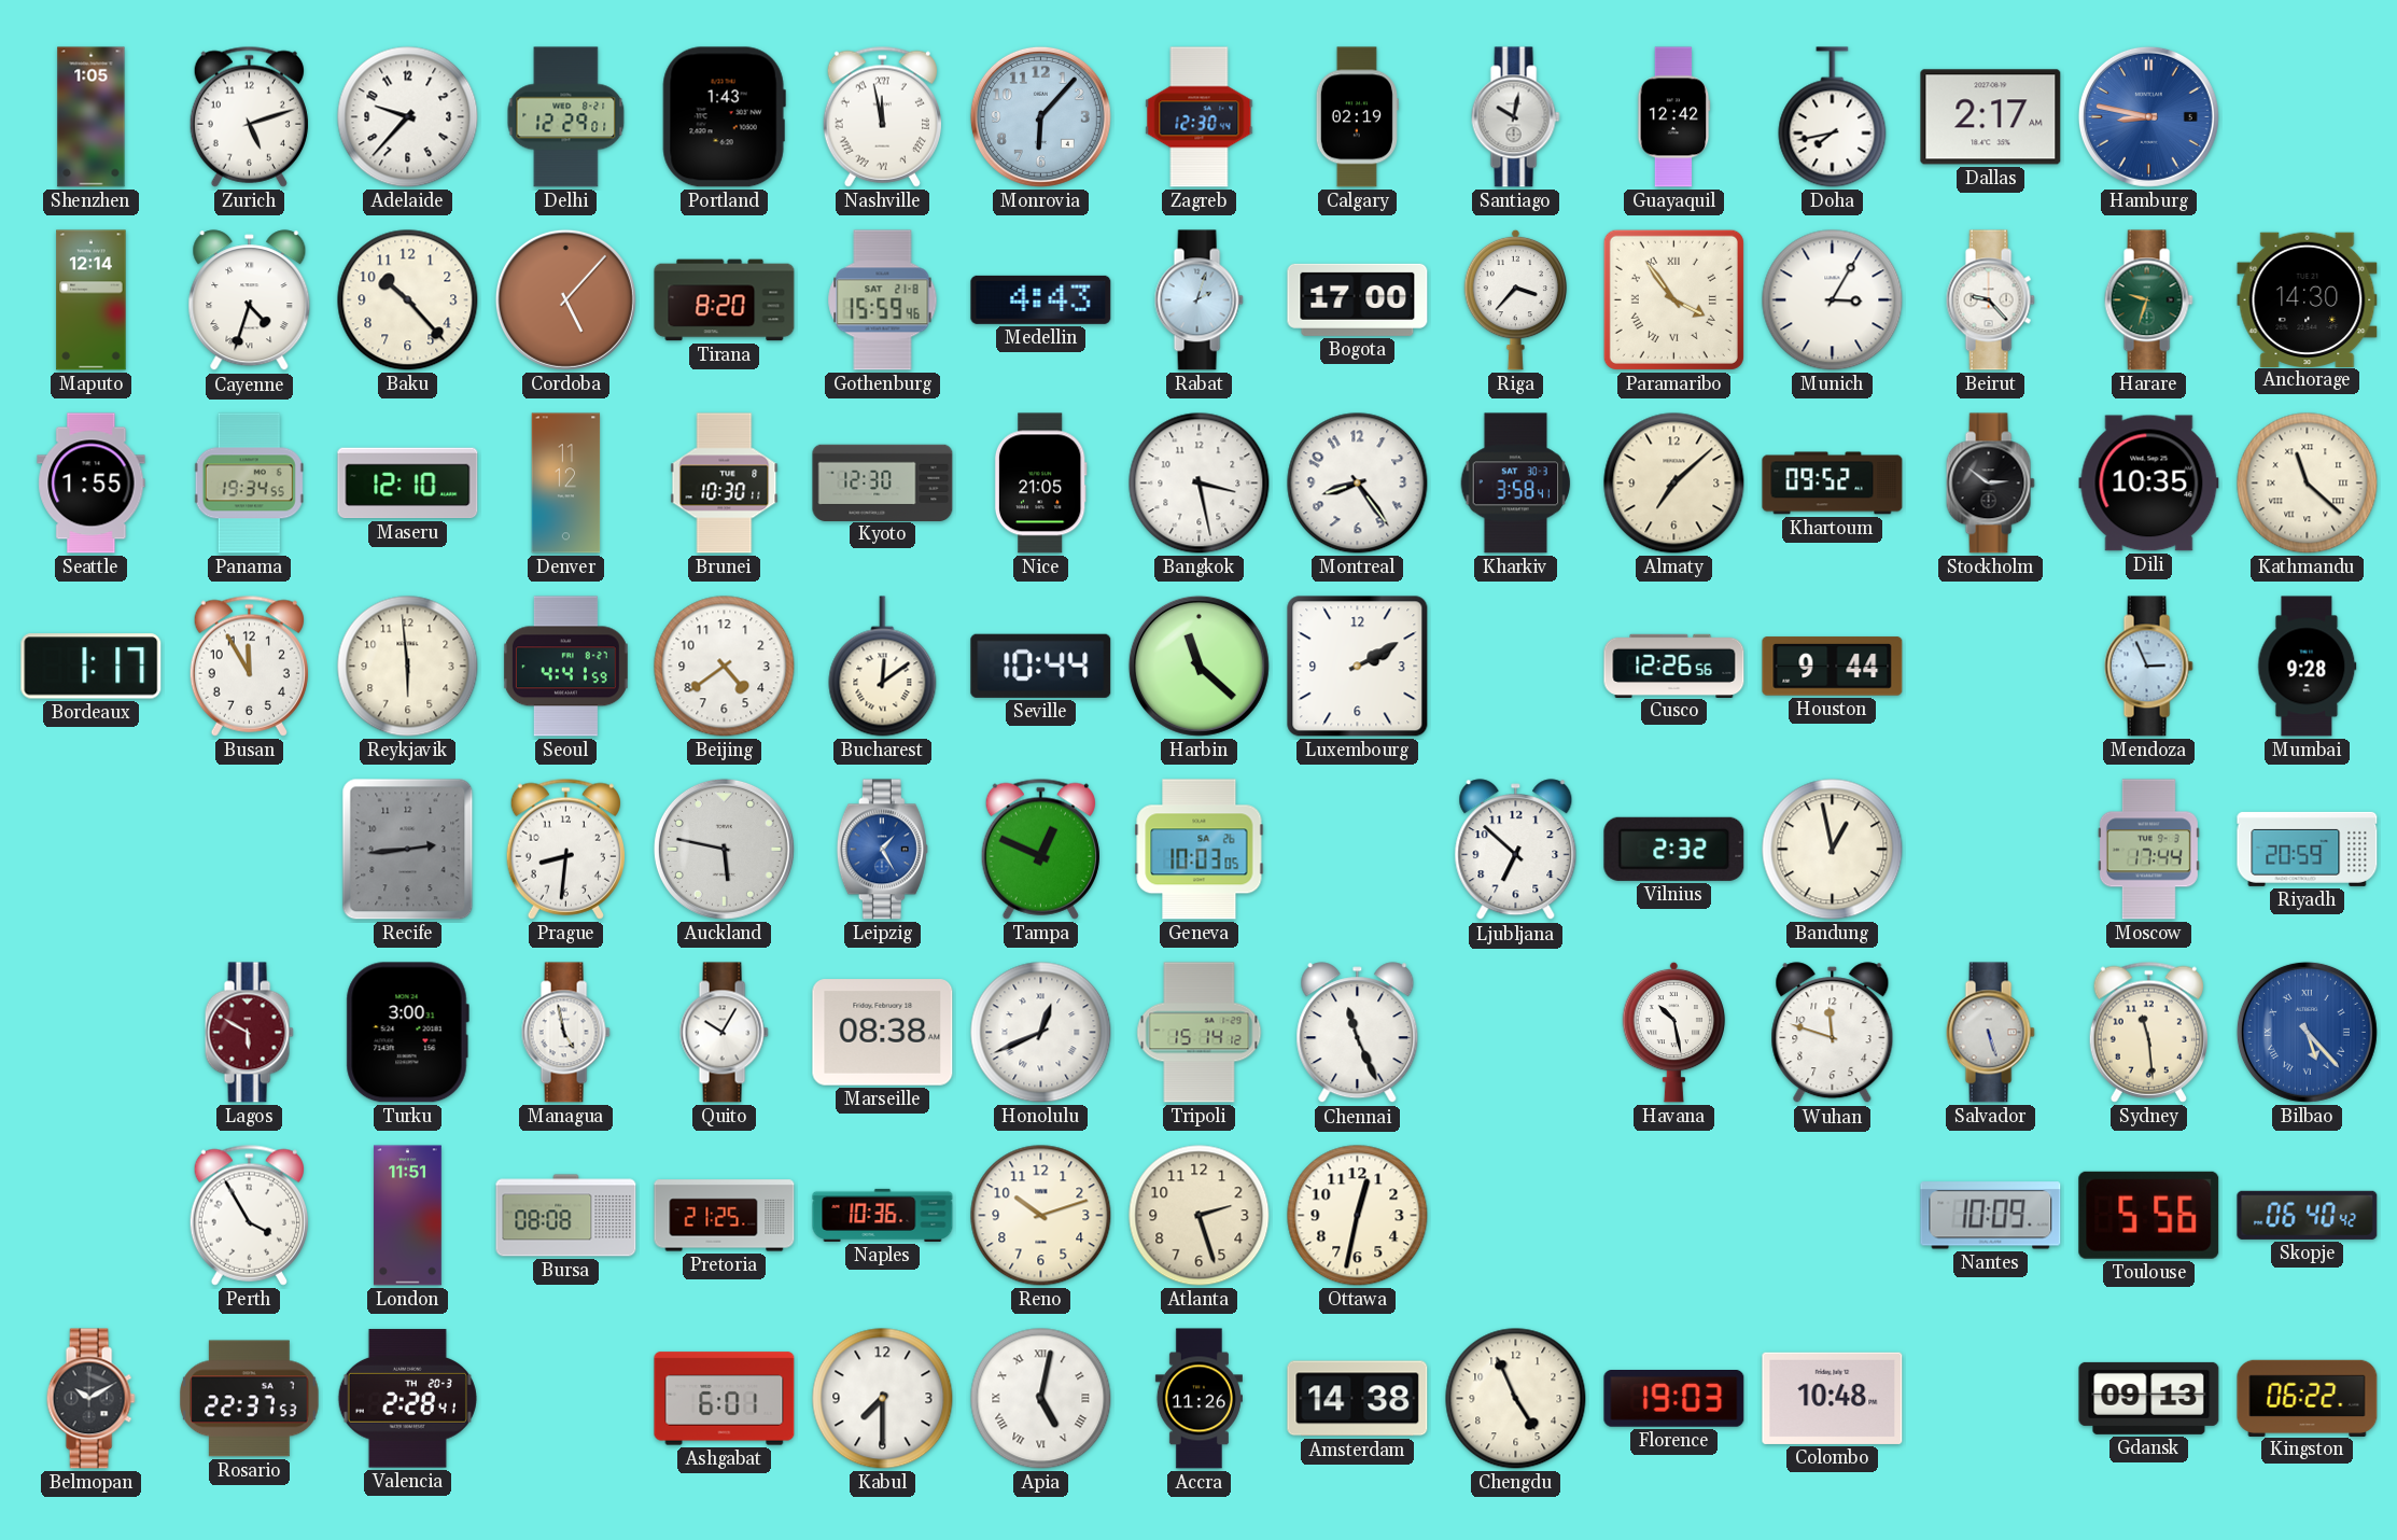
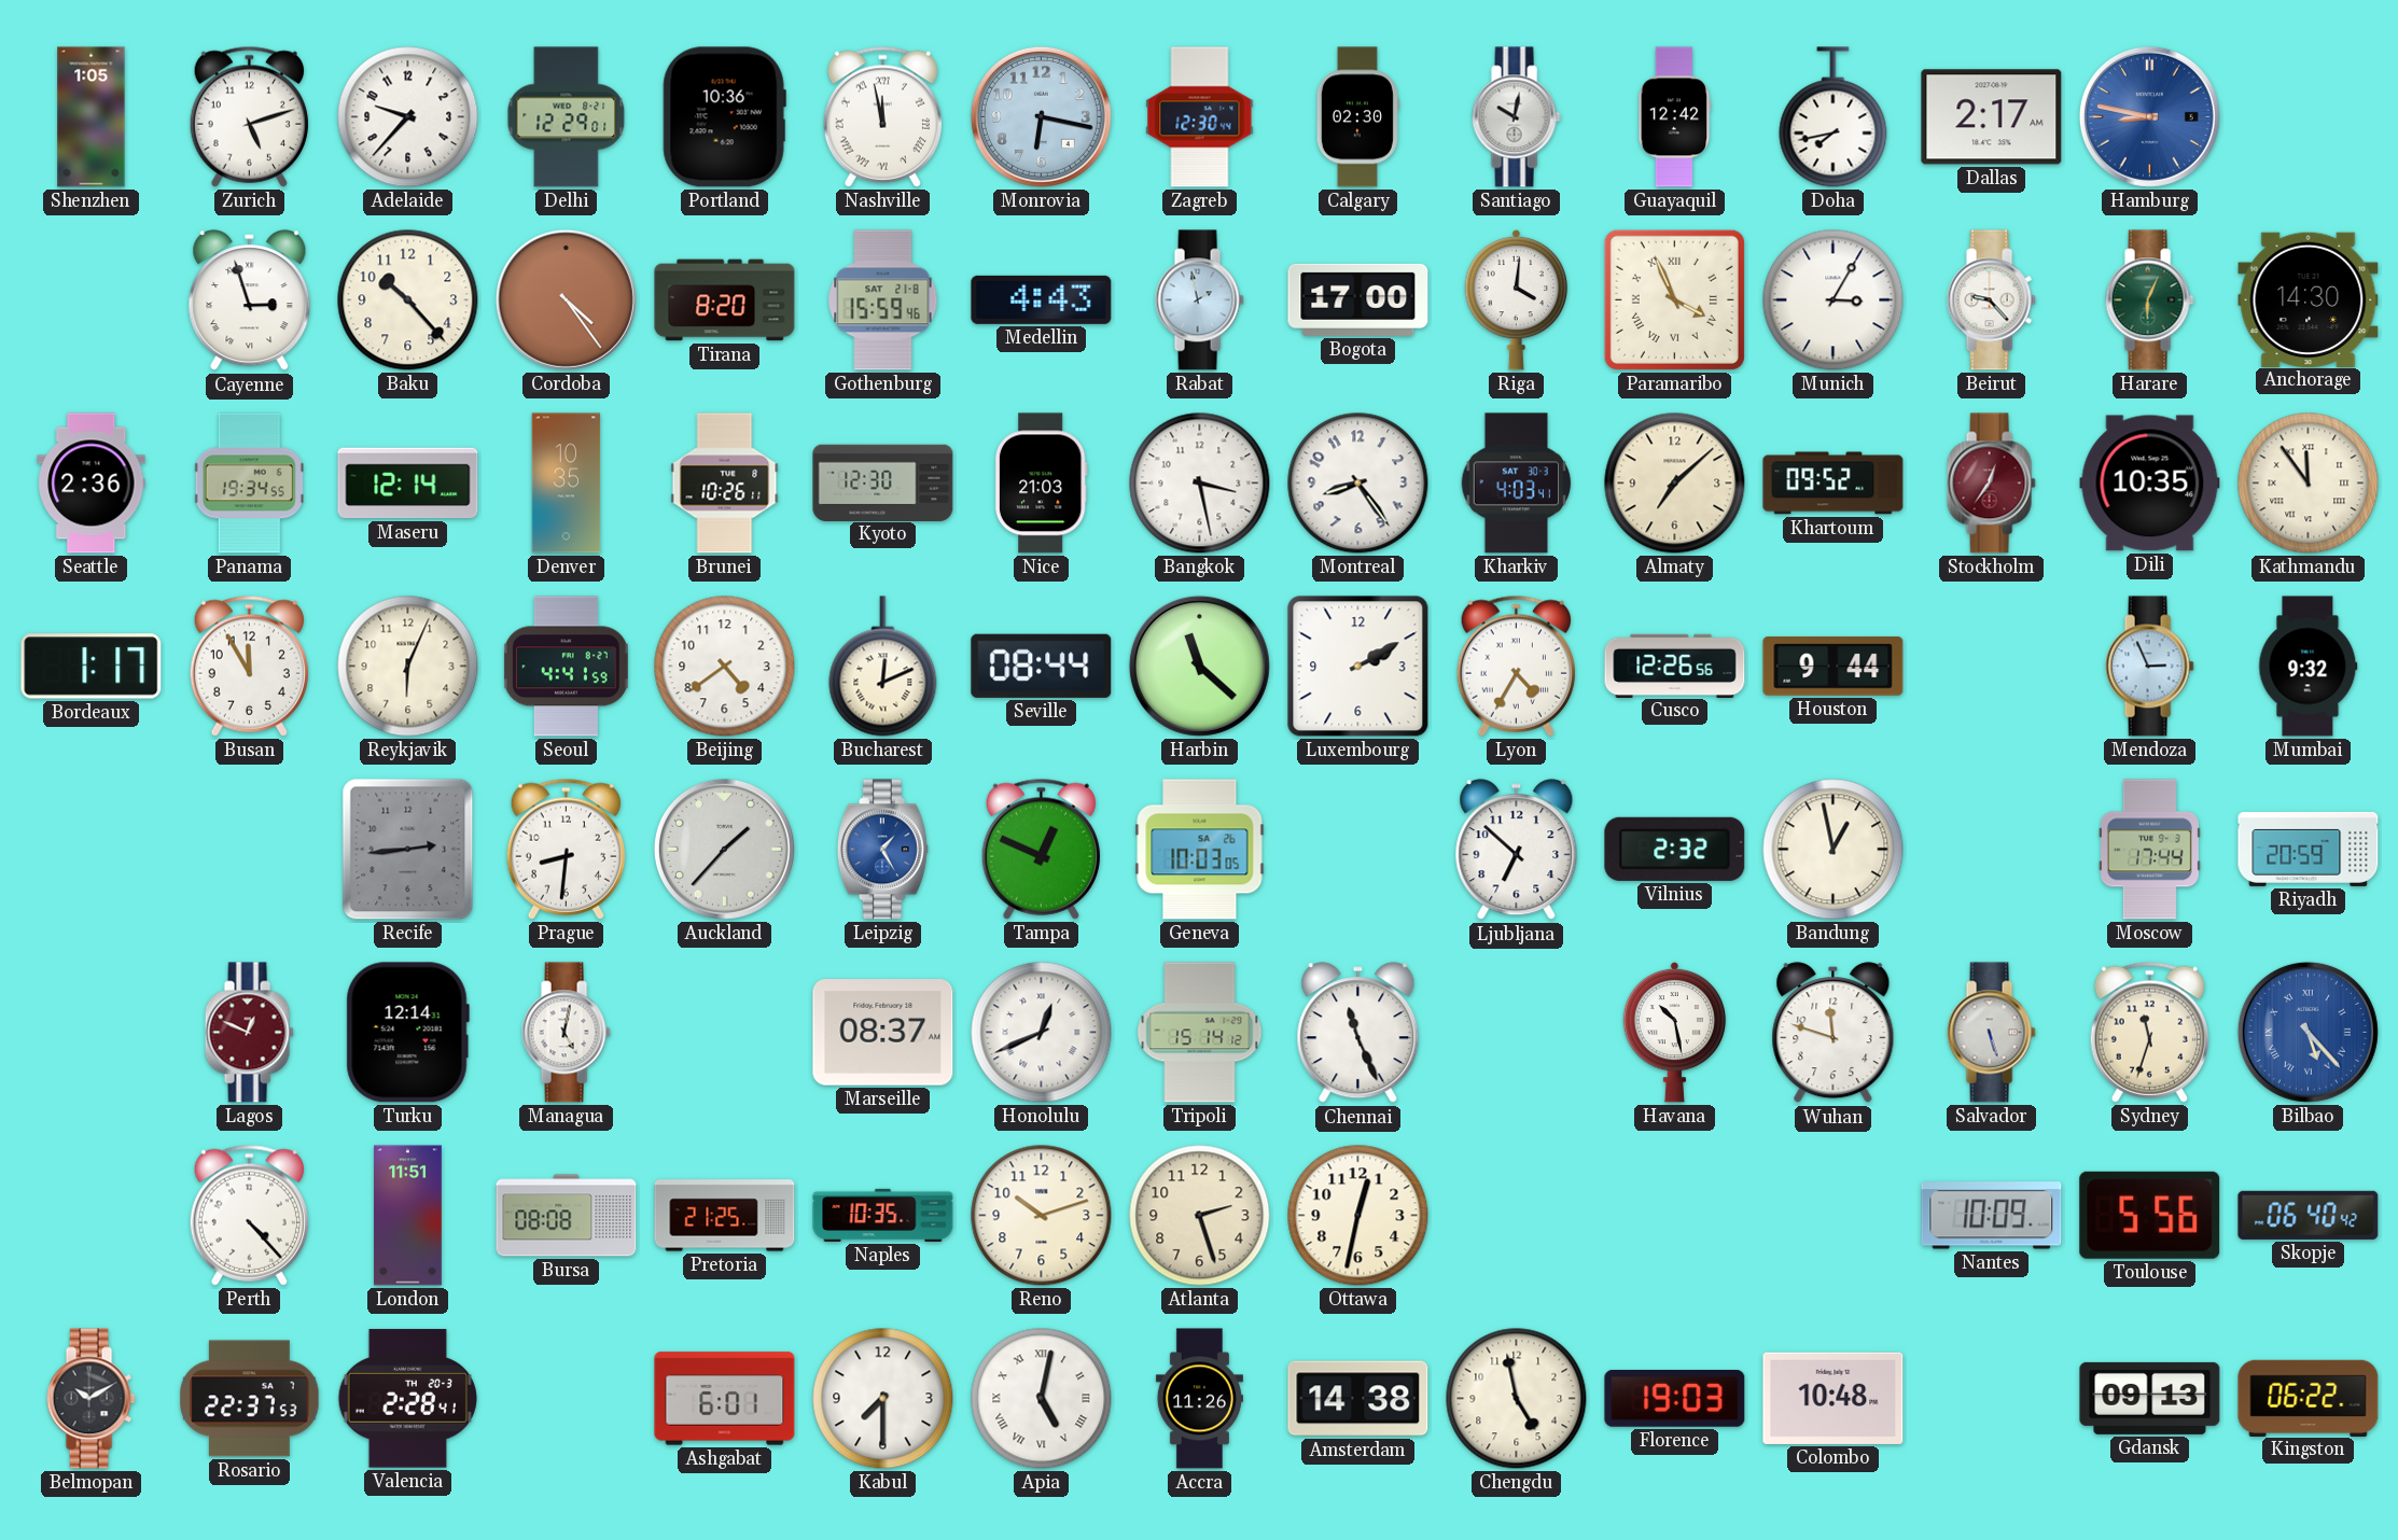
Portland: 1:43 -> 10:36
Monrovia: 6:07 -> 6:17
Calgary: 02:19 -> 02:30
Maputo: 12:14 -> none
Cayenne: 4:33 -> 2:57
Cordoba: 5:07 -> 4:24
Rabat: 2:03 -> 1:58
Riga: 3:37 -> 4:01
Paramaribo: 3:54 -> 3:56
Harare: 9:33 -> 6:04
Seattle: 1:55 -> 2:36
Maseru: 12:10 -> 12:14
Denver: 11:12 -> 10:35
Brunei: 10:30 -> 10:26
Nice: 21:05 -> 21:03
Kharkiv: 3:58 -> 4:03
Stockholm: 2:51 -> 12:36
Stockholm dial: black -> burgundy
Kathmandu: 11:22 -> 11:54
Reykjavik: 5:59 -> 6:04
Bucharest: 12:09 -> 12:11
Seville: 10:44 -> 08:44
Lyon: none -> 4:35
Mumbai: 9:28 -> 9:32
Auckland: 5:47 -> 1:37
Lagos: 5:50 -> 12:49
Turku: 3:00 -> 12:14
Managua: 4:58 -> 5:02
Quito: 10:05 -> none
Marseille: 08:38 -> 08:37
Sydney: 11:29 -> 11:33
Perth: 3:55 -> 4:23
Naples: 10:36 -> 10:35
Chengdu: 4:56 -> 4:58
